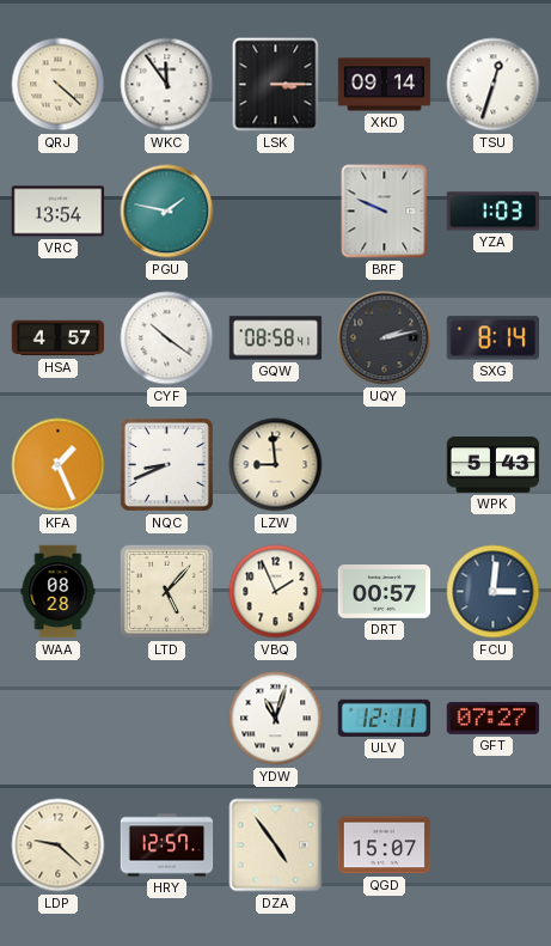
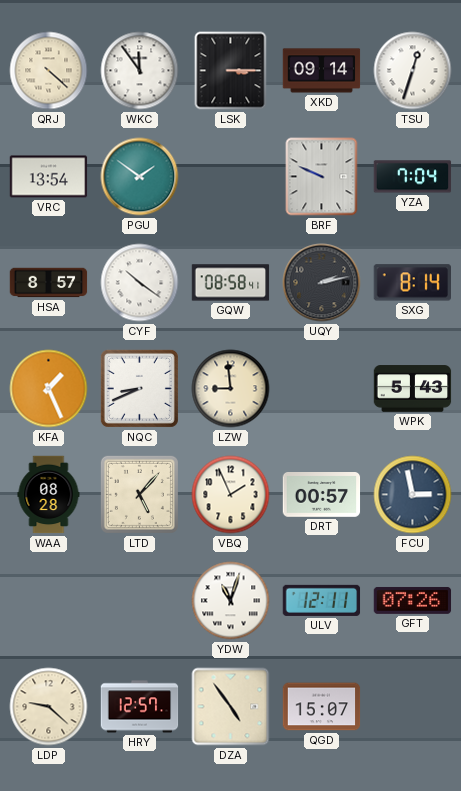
PGU: 1:47 -> 1:51
YZA: 1:03 -> 7:04
HSA: 4:57 -> 8:57
FCU: 3:01 -> 2:58
GFT: 07:27 -> 07:26
